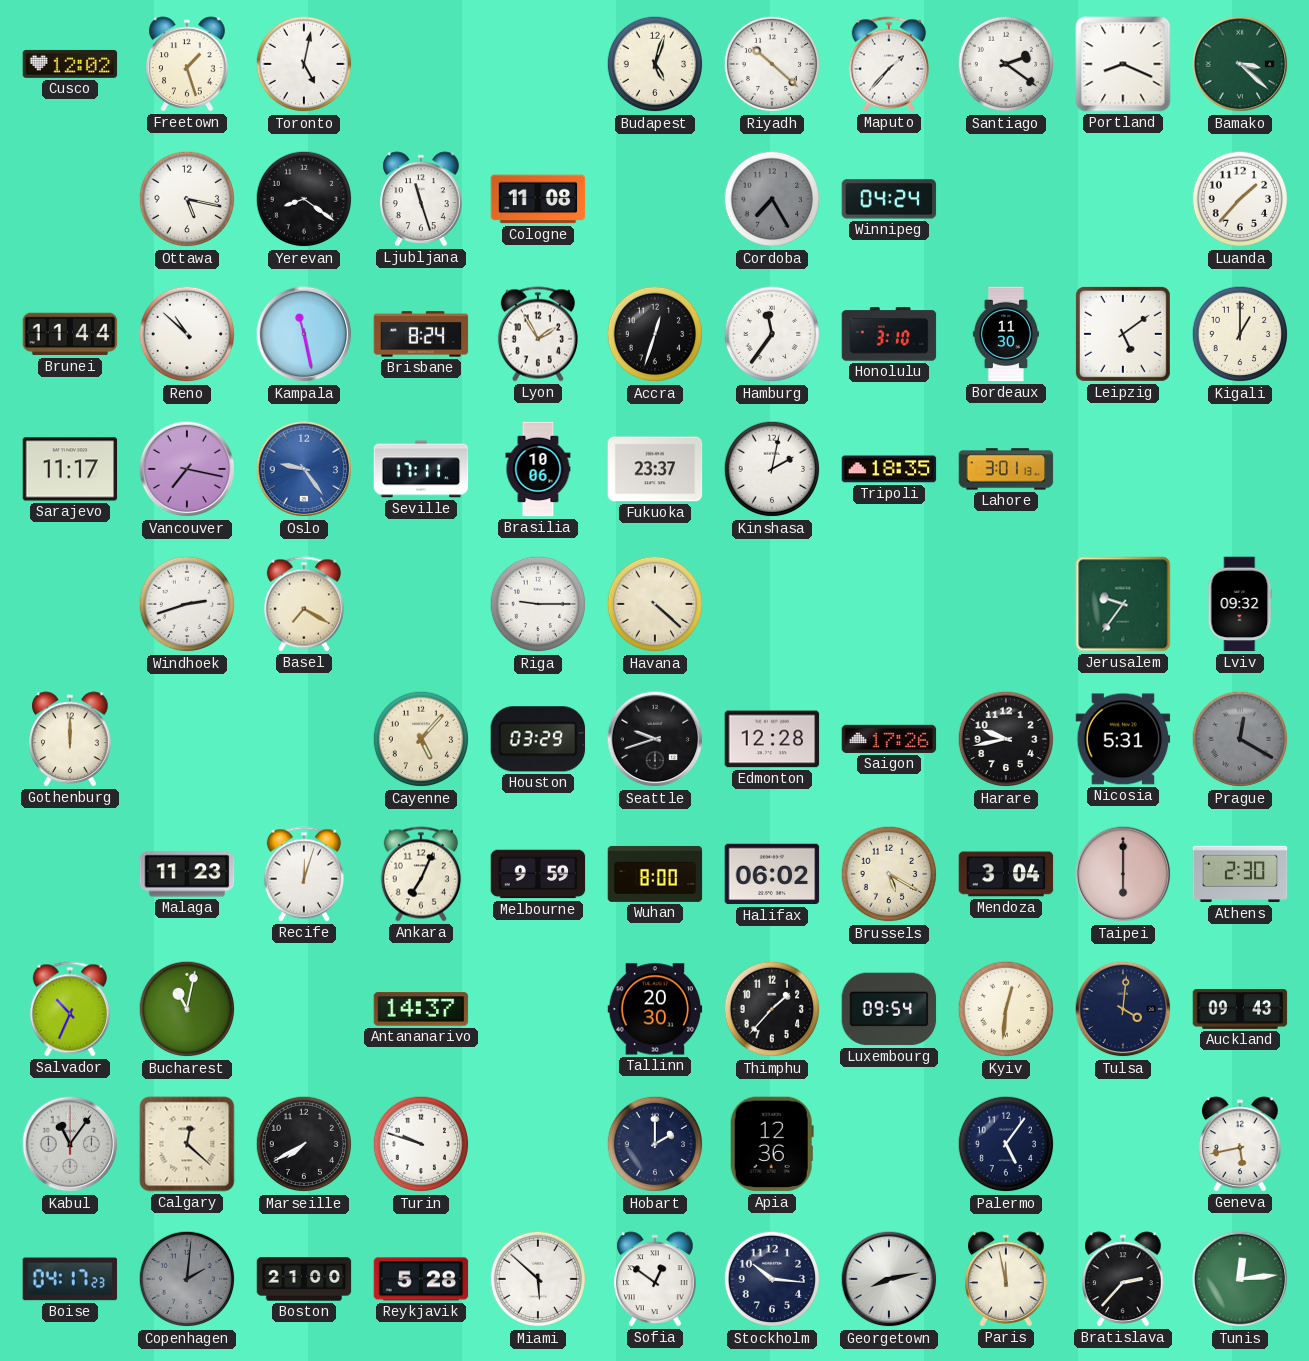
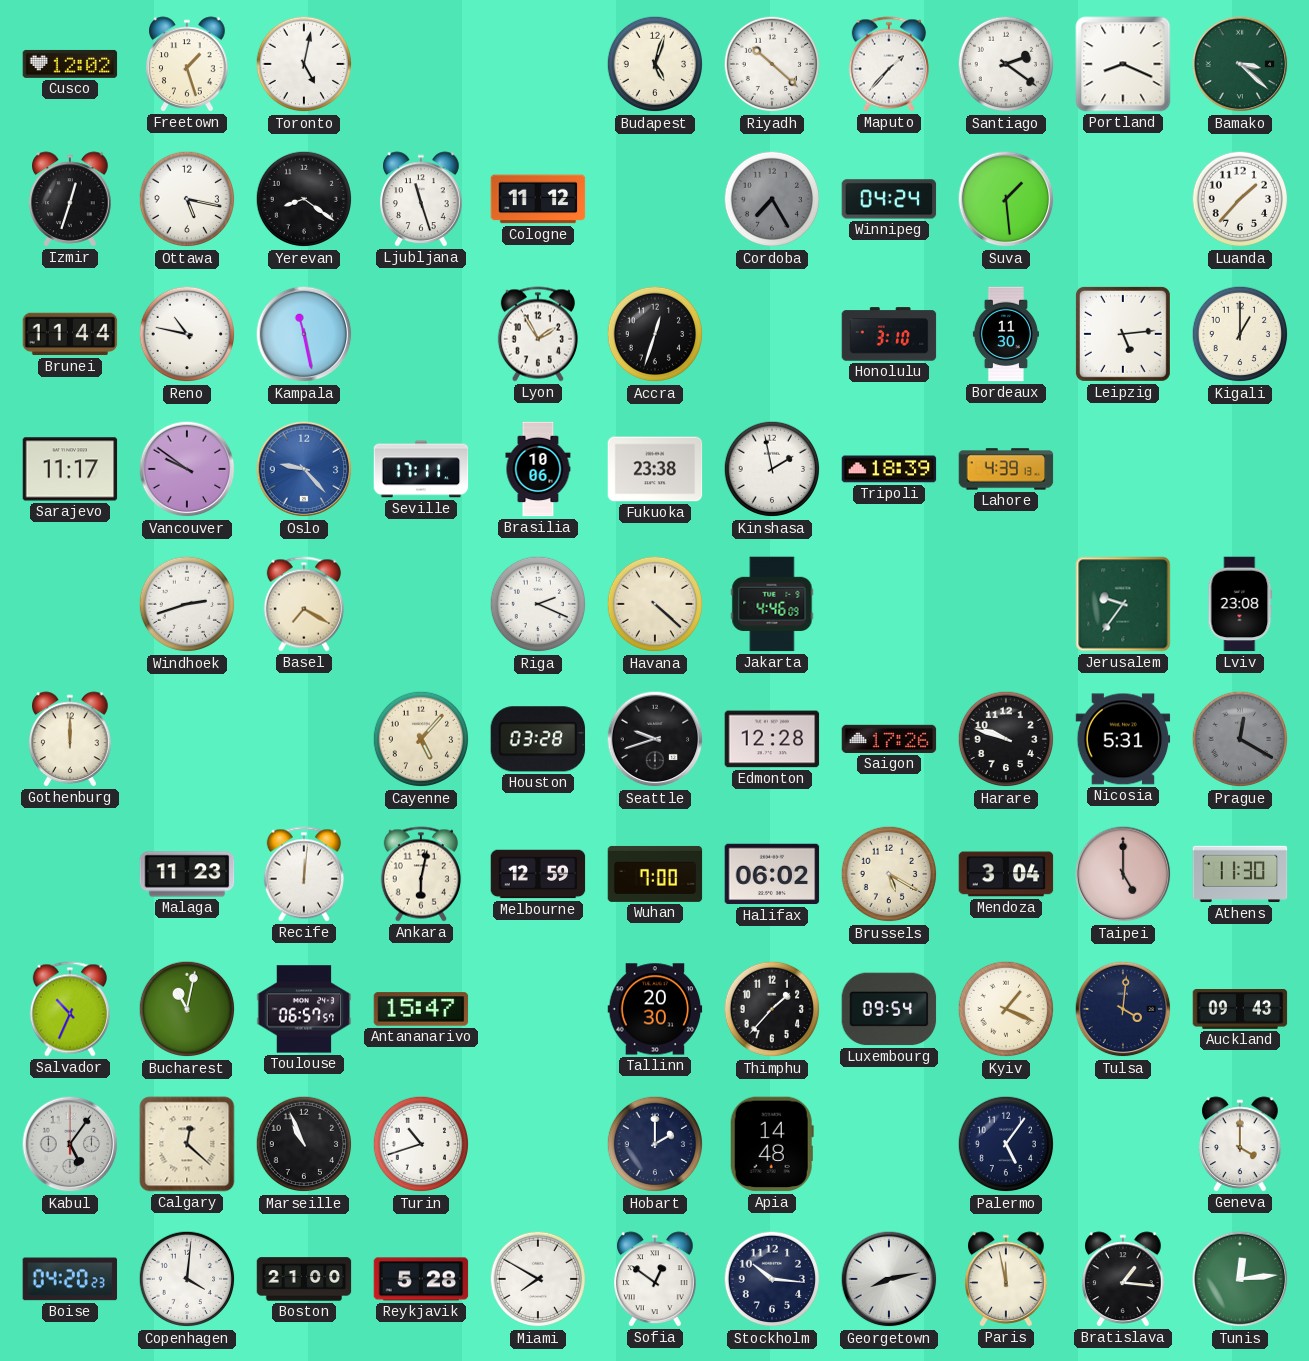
Izmir: none -> 12:33
Cologne: 11:08 -> 11:12
Suva: none -> 1:29
Reno: 10:52 -> 10:47
Brisbane: 8:24 -> none
Hamburg: 11:36 -> none
Leipzig: 5:09 -> 5:14
Vancouver: 7:17 -> 9:51
Oslo: 9:24 -> 9:23
Fukuoka: 23:37 -> 23:38
Kinshasa: 2:02 -> 1:58
Tripoli: 18:35 -> 18:39
Lahore: 3:01 -> 4:39
Riga: 9:15 -> 2:19
Jakarta: none -> 4:46
Lviv: 09:32 -> 23:08
Houston: 03:29 -> 03:28
Harare: 9:43 -> 9:48
Recife: 12:03 -> 12:01
Ankara: 7:04 -> 6:02
Melbourne: 9:59 -> 12:59
Wuhan: 8:00 -> 7:00
Taipei: 6:00 -> 5:00
Athens: 2:30 -> 11:30
Toulouse: none -> 06:57
Antananarivo: 14:37 -> 15:47
Kyiv: 12:31 -> 1:19
Kabul: 11:06 -> 5:06
Marseille: 7:40 -> 10:56
Turin: 9:48 -> 10:42
Apia: 12:36 -> 14:48
Geneva: 5:43 -> 4:00
Boise: 04:17 -> 04:20
Copenhagen: 2:01 -> 4:01
Copenhagen dial: grey -> white
Miami: 5:52 -> 7:50
Bratislava: 2:37 -> 1:16
